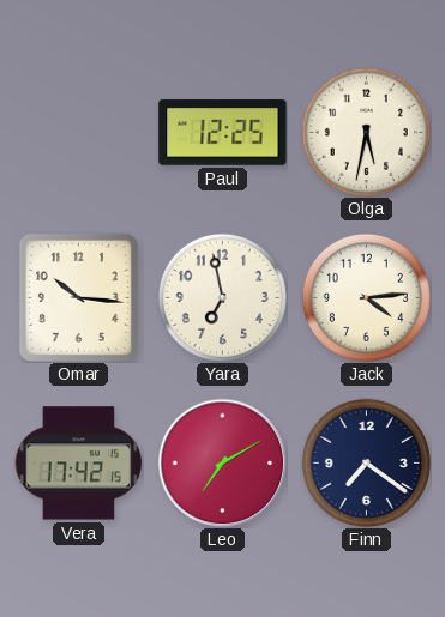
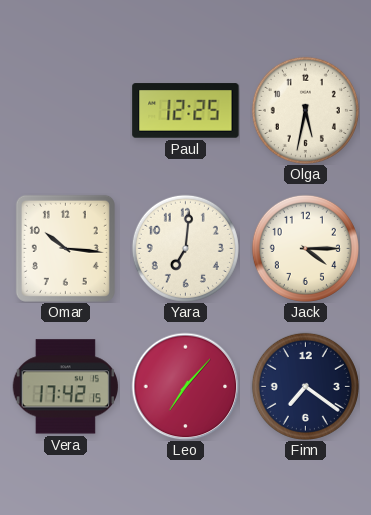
Yara: 6:58 -> 7:01
Jack: 4:14 -> 4:15
Leo: 7:10 -> 7:07
